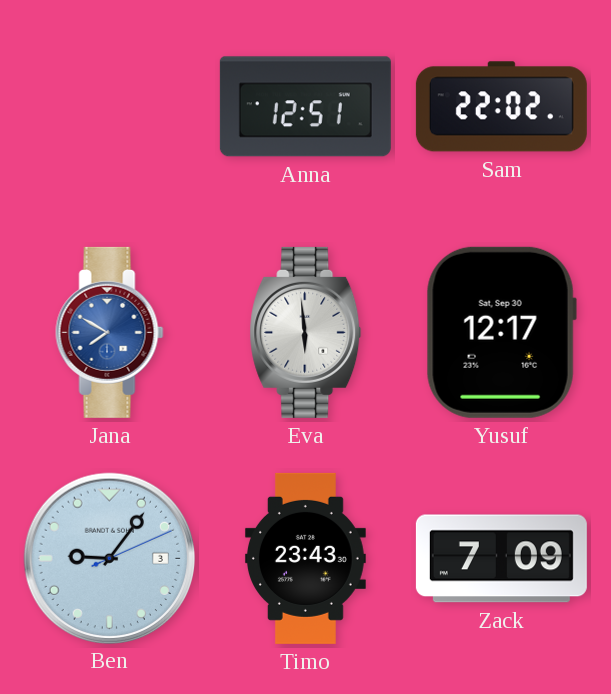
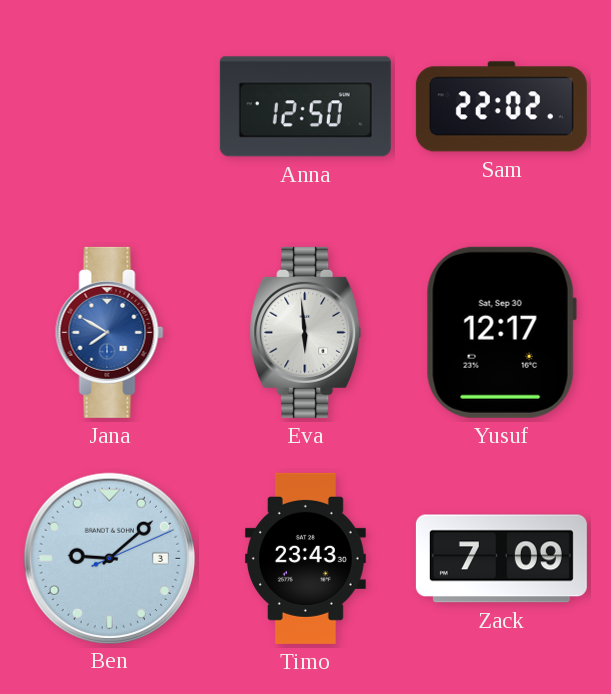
Anna: 12:51 -> 12:50
Ben: 9:06 -> 9:08
